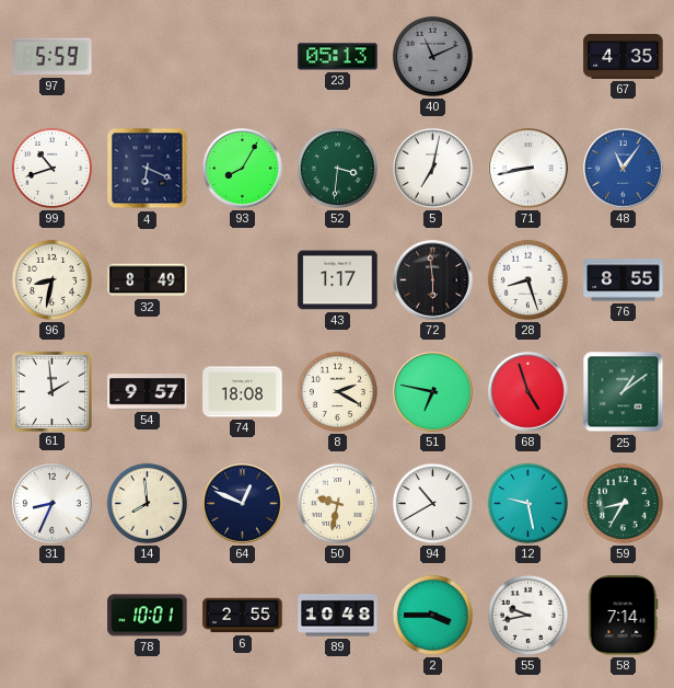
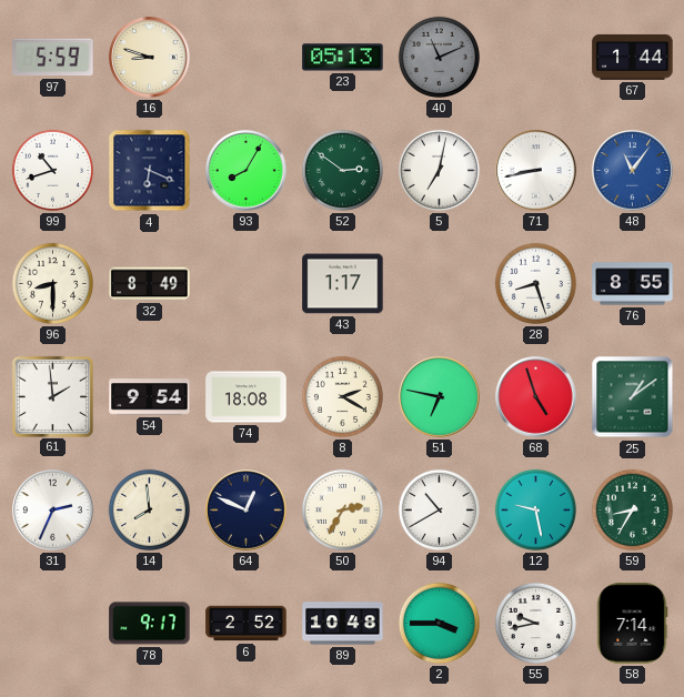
16: none -> 8:48
67: 4:35 -> 1:44
52: 3:31 -> 2:51
96: 8:32 -> 8:30
72: 5:59 -> none
54: 9:57 -> 9:54
31: 8:34 -> 2:34
50: 9:32 -> 2:35
78: 10:01 -> 9:17
6: 2:55 -> 2:52
